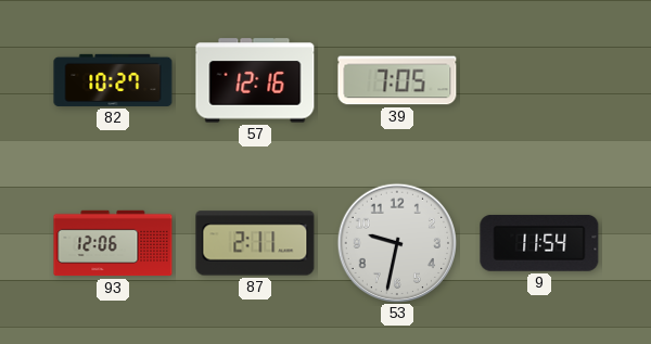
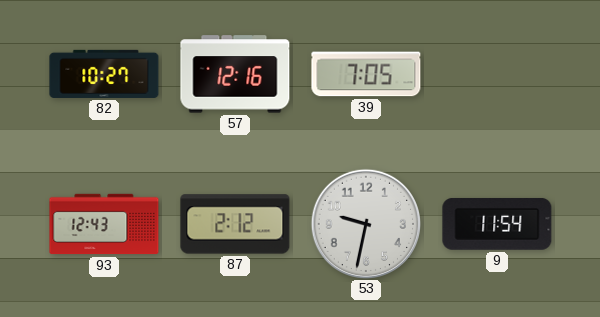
93: 12:06 -> 12:43
87: 2:11 -> 2:12
